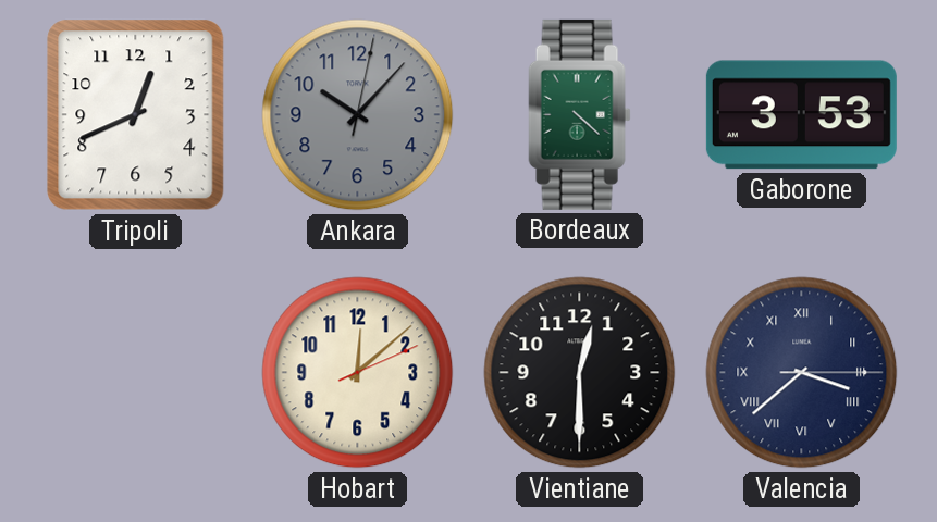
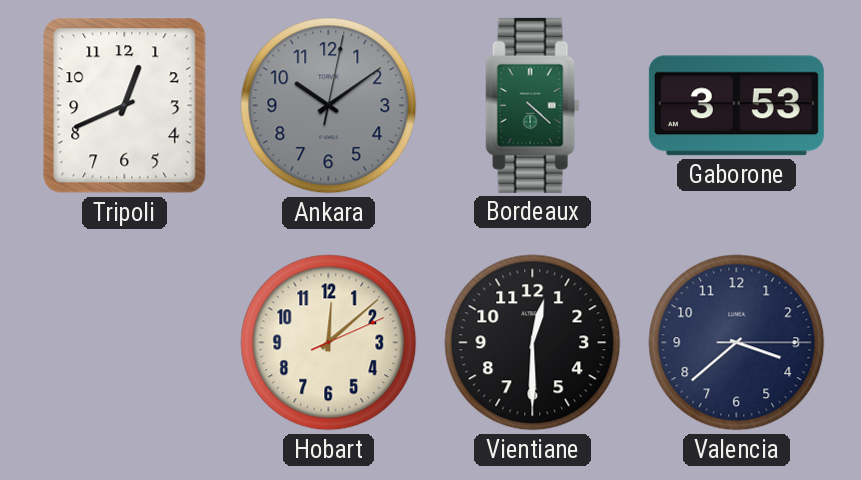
Ankara: 10:07 -> 10:09
Valencia numerals: Roman -> Arabic
